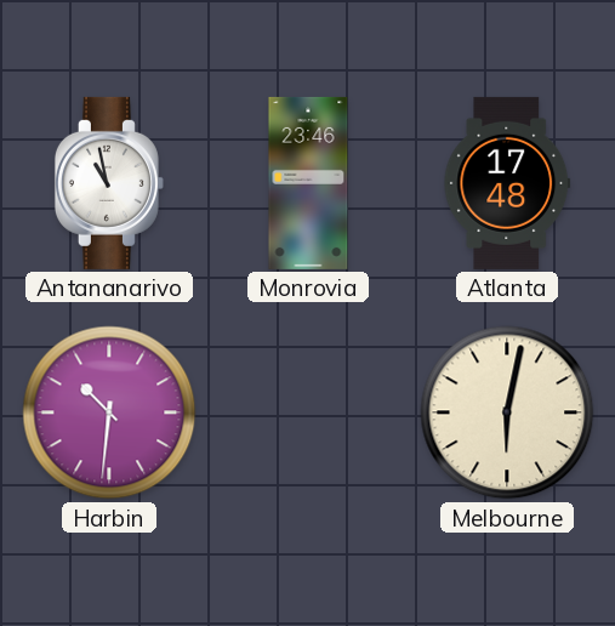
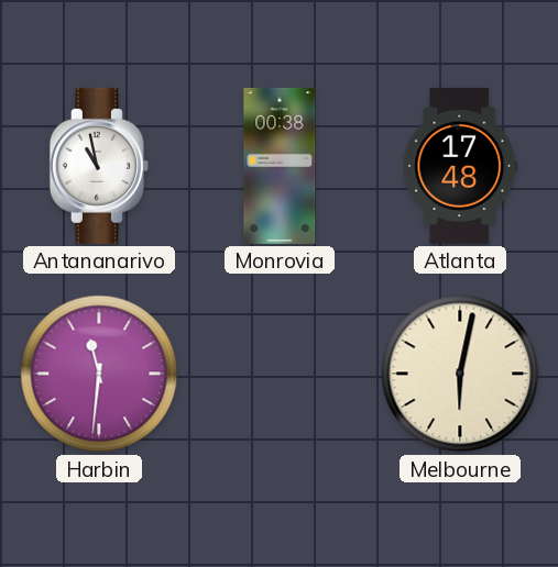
Monrovia: 23:46 -> 00:38
Harbin: 10:31 -> 11:31
